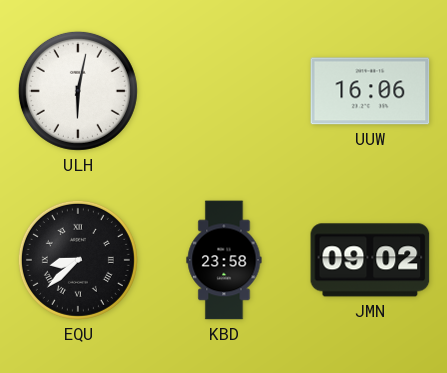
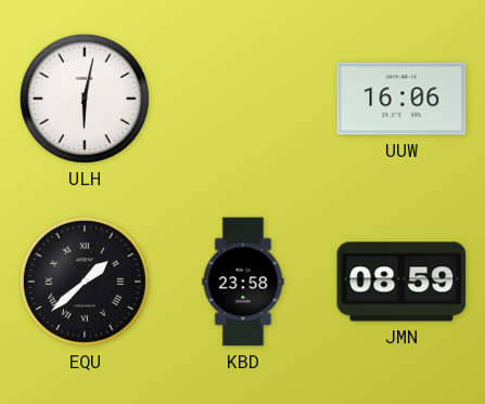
EQU: 8:38 -> 1:38
JMN: 09:02 -> 08:59
